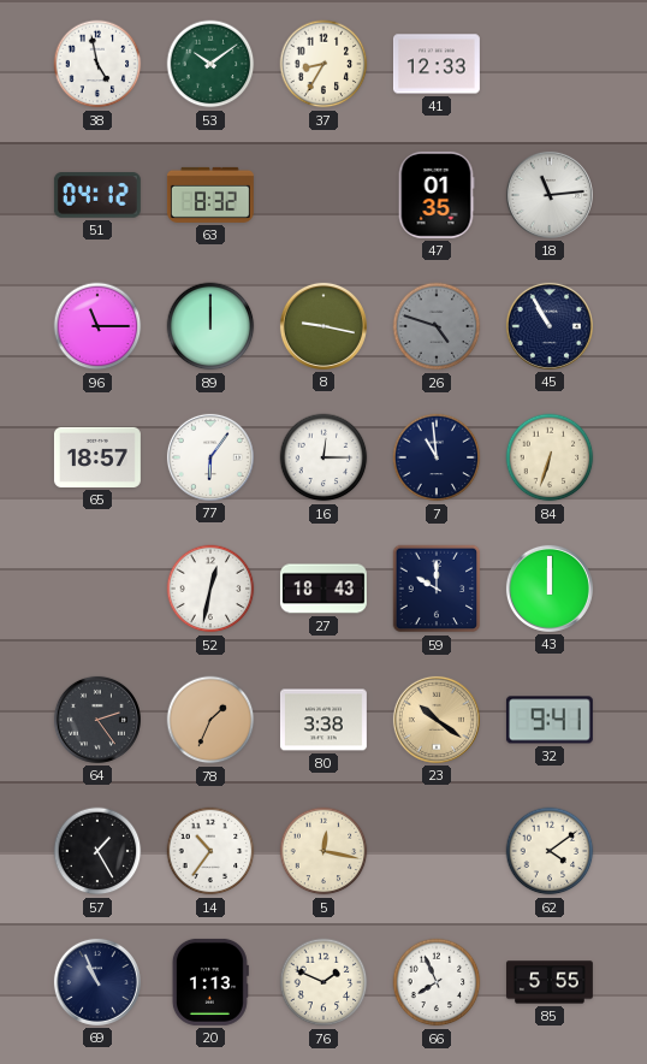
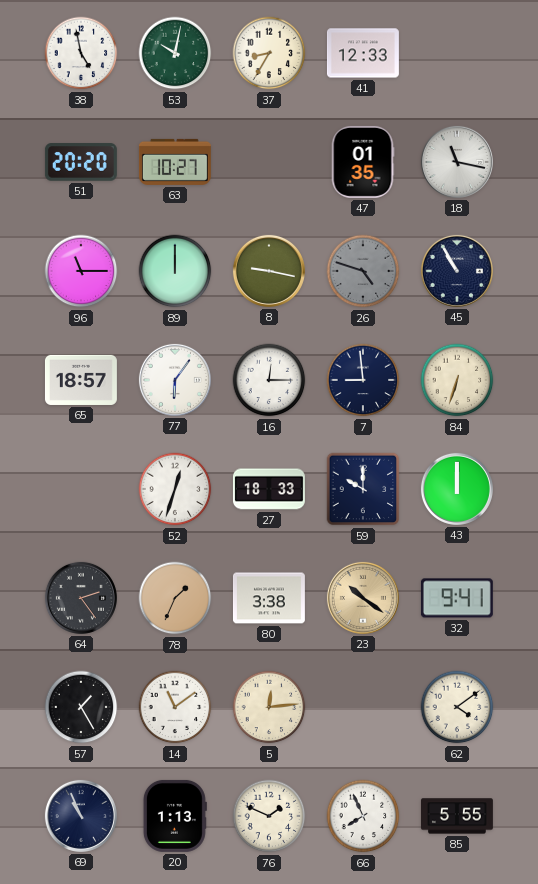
53: 10:09 -> 10:02
51: 04:12 -> 20:20
63: 8:32 -> 10:27
18: 11:14 -> 11:17
7: 10:59 -> 8:59
52: 12:32 -> 12:33
27: 18:43 -> 18:33
14: 10:36 -> 11:09
5: 12:17 -> 12:14
